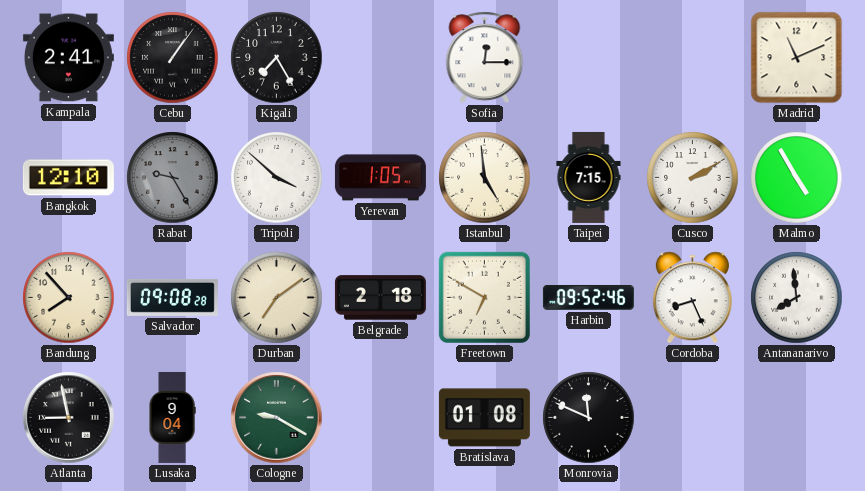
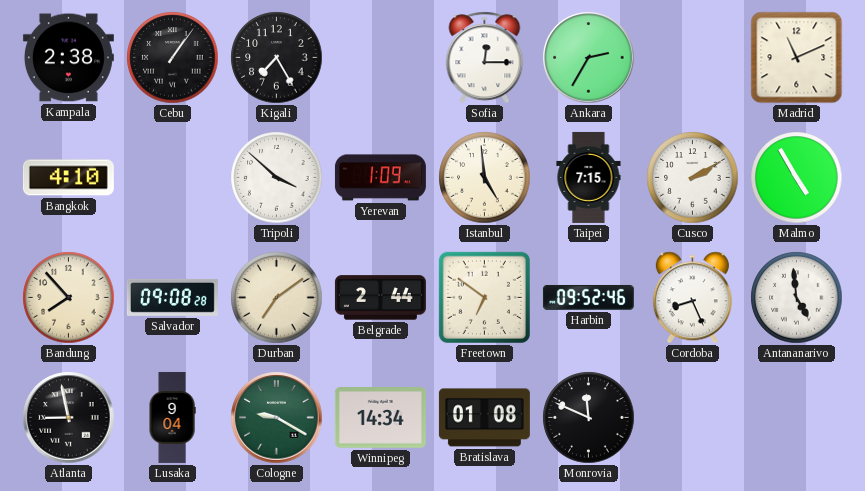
Kampala: 2:41 -> 2:38
Ankara: none -> 2:35
Bangkok: 12:10 -> 4:10
Rabat: 9:25 -> none
Yerevan: 1:05 -> 1:09
Belgrade: 2:18 -> 2:44
Freetown: 6:50 -> 6:51
Antananarivo: 7:59 -> 4:59
Winnipeg: none -> 14:34
